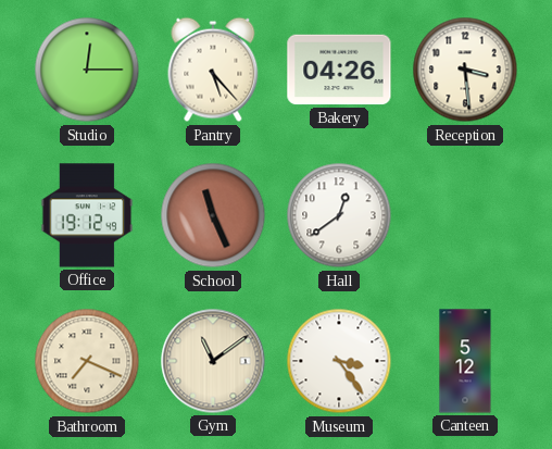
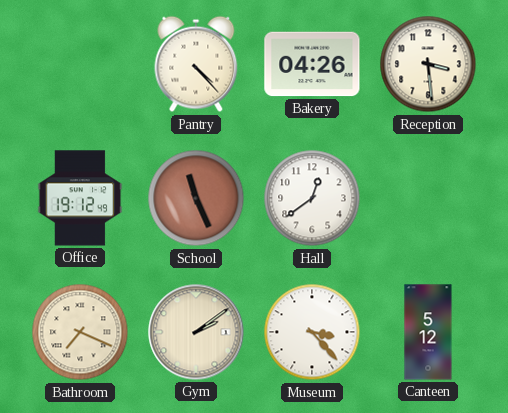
Studio: 12:15 -> none
Pantry: 5:23 -> 4:23
Gym: 11:09 -> 2:09
Museum: 3:24 -> 3:23
